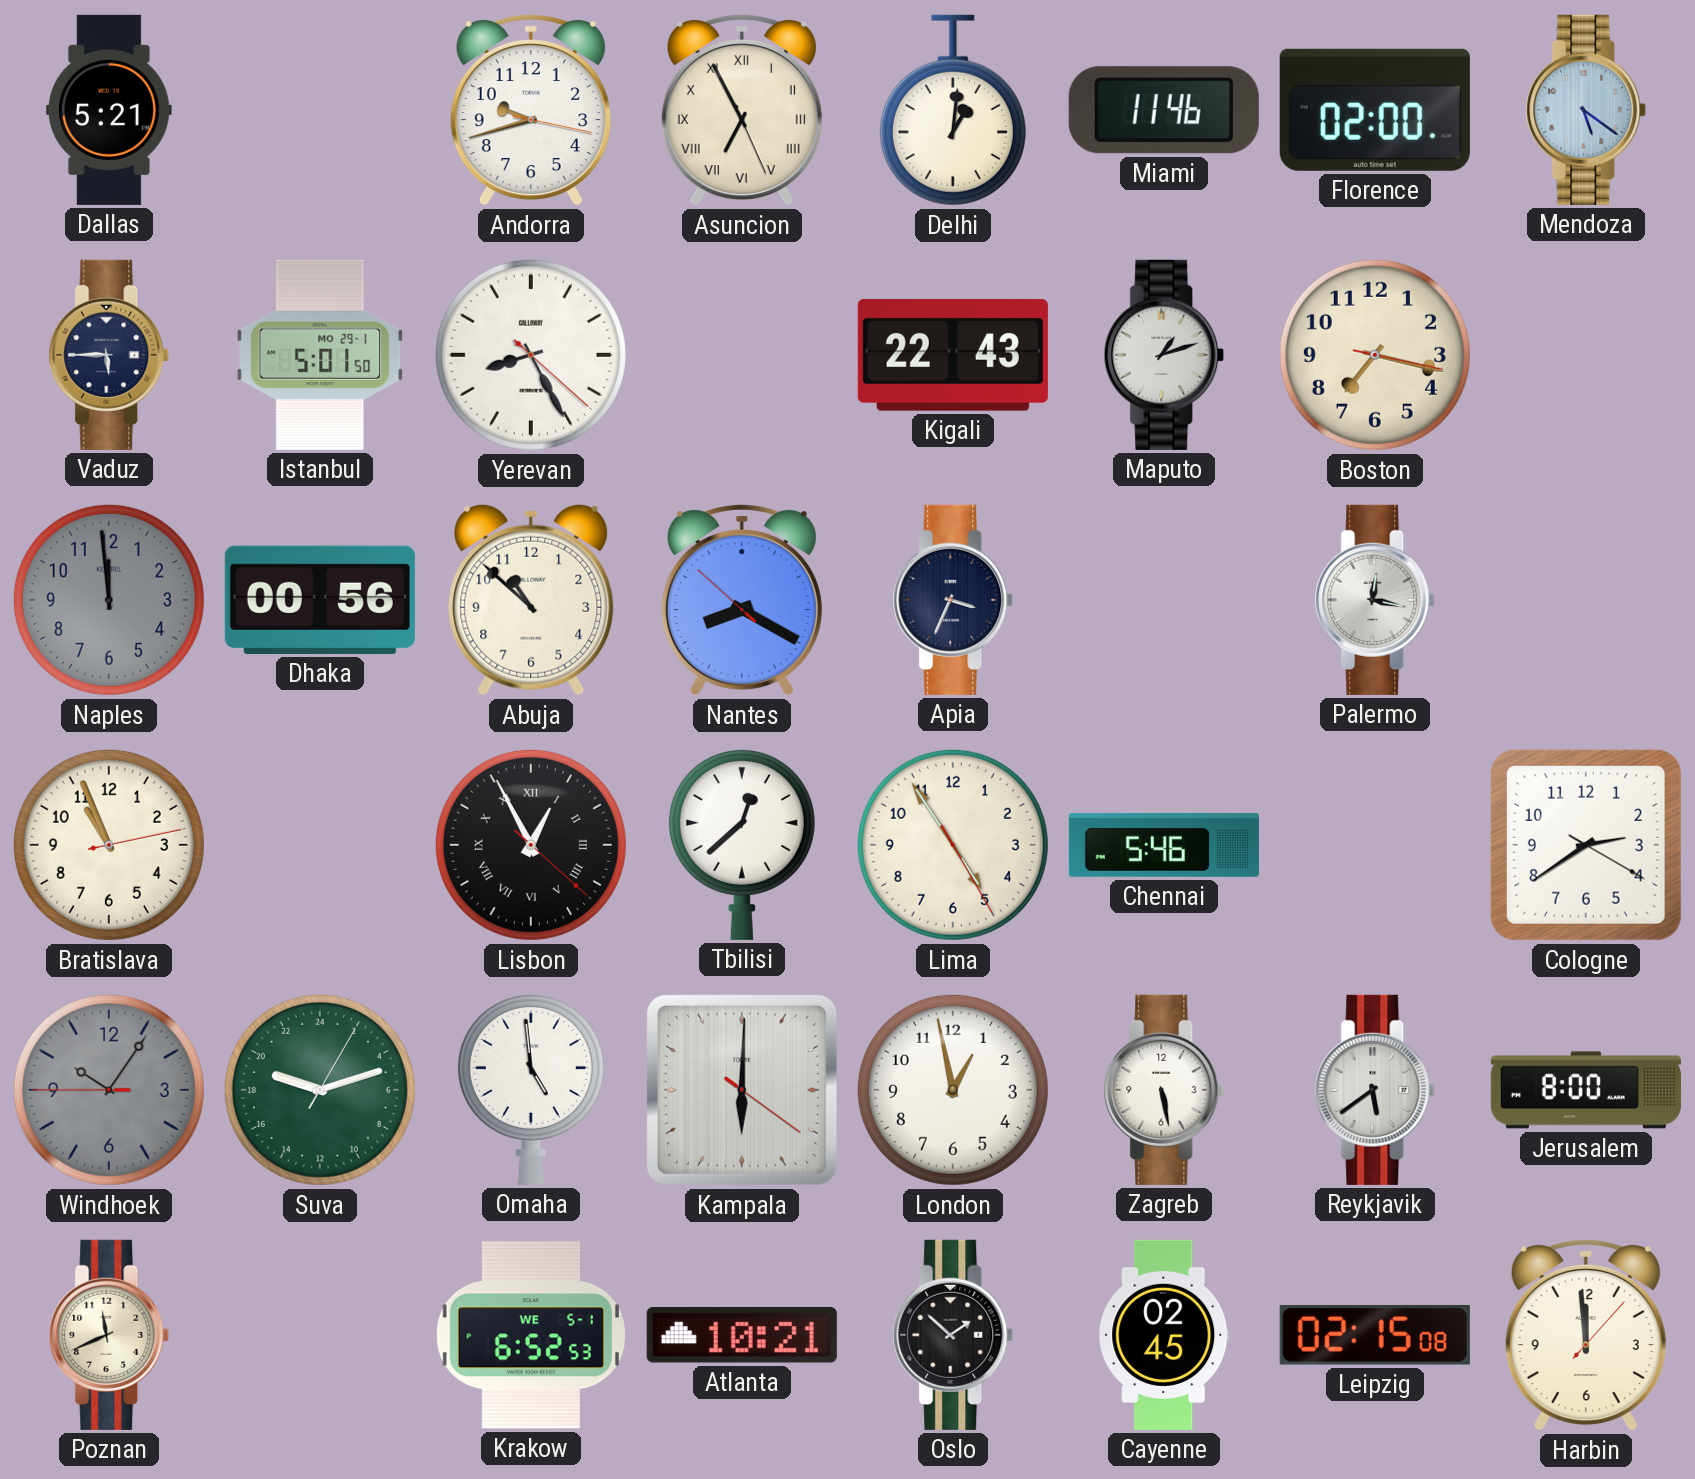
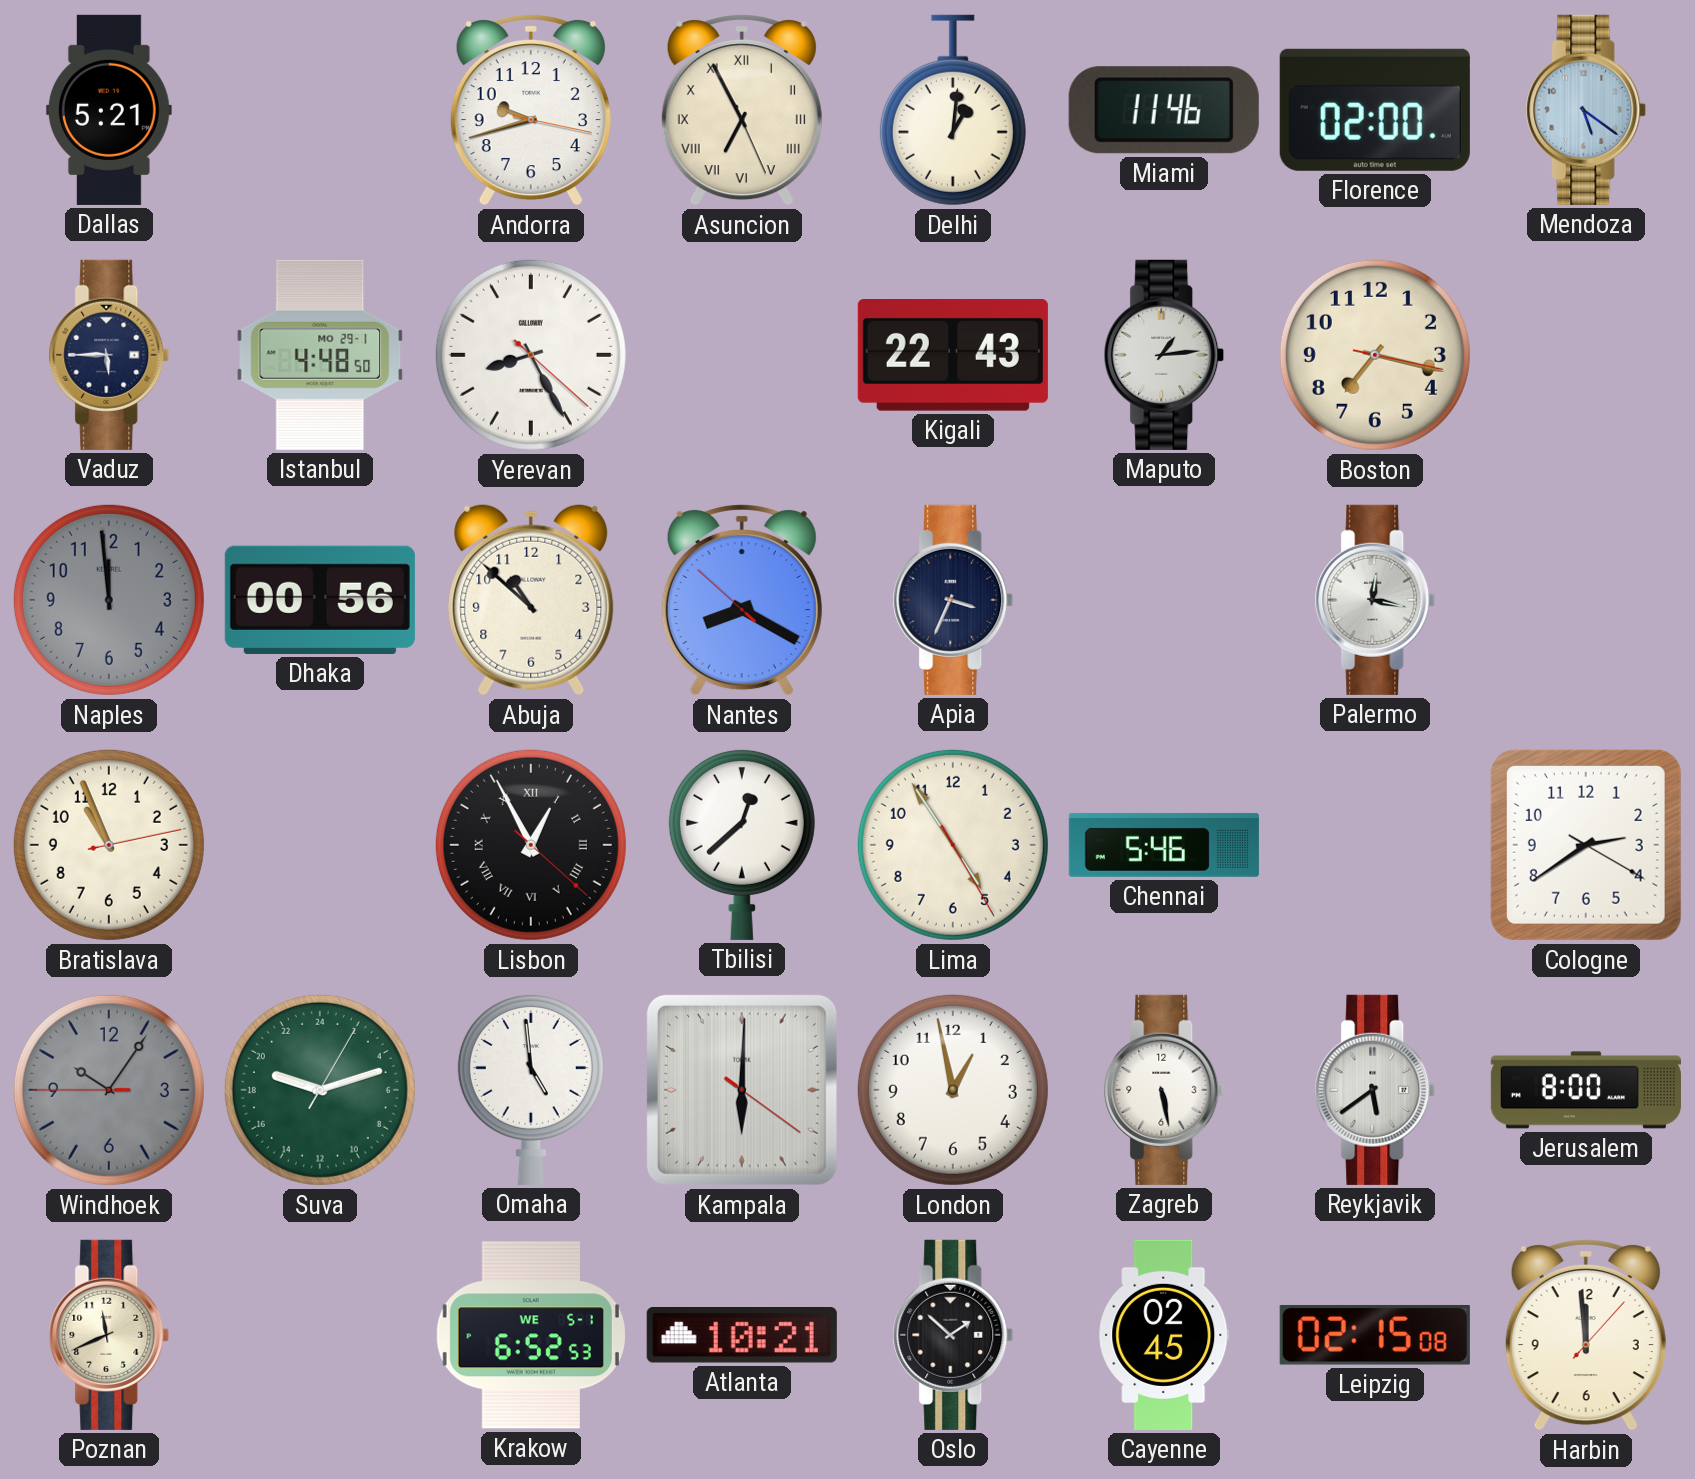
Istanbul: 5:01 -> 4:48
Maputo: 1:12 -> 1:14
